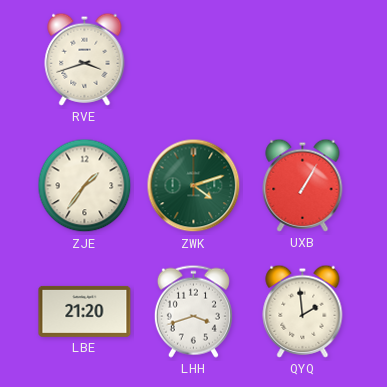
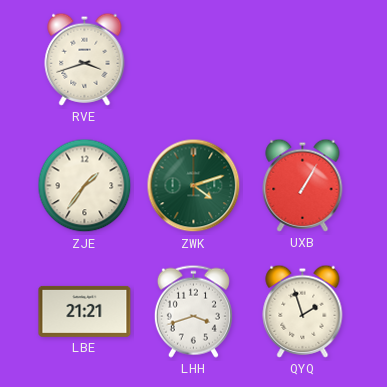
LBE: 21:20 -> 21:21
QYQ: 1:59 -> 1:57
